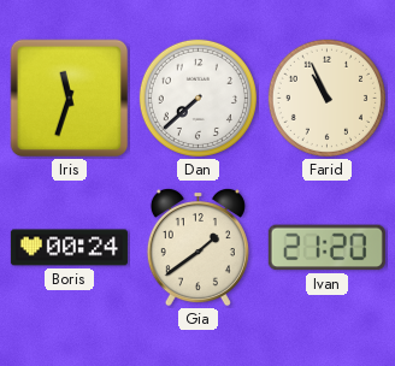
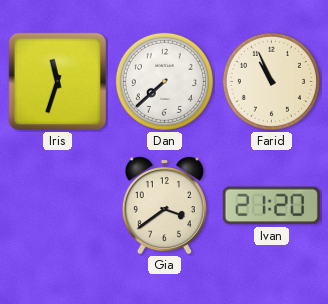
Boris: 00:24 -> none
Gia: 1:39 -> 3:39
